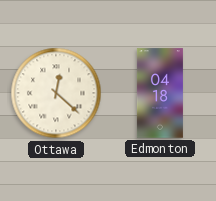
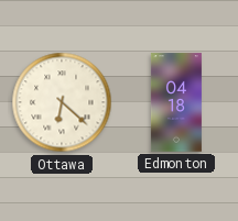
Ottawa: 12:22 -> 6:22
